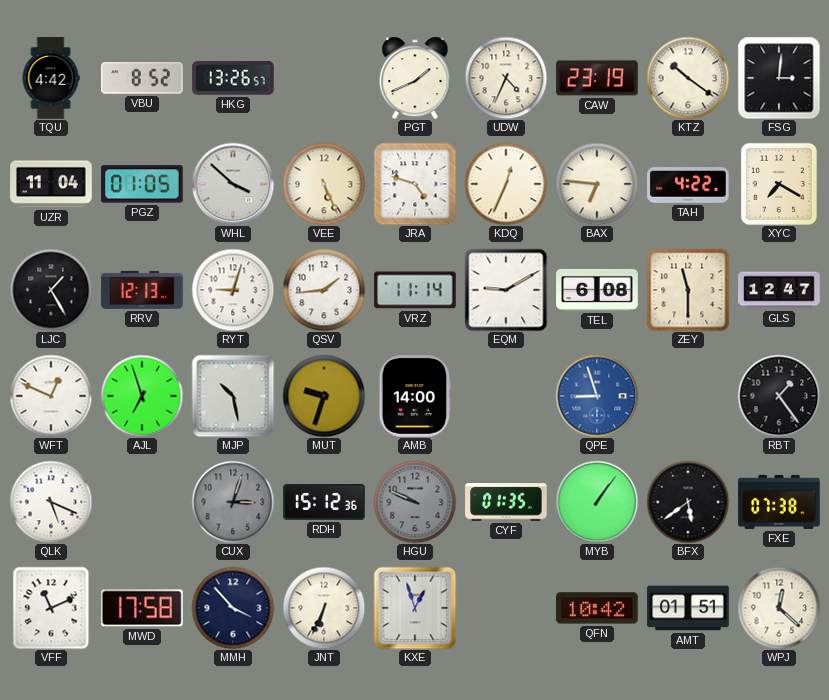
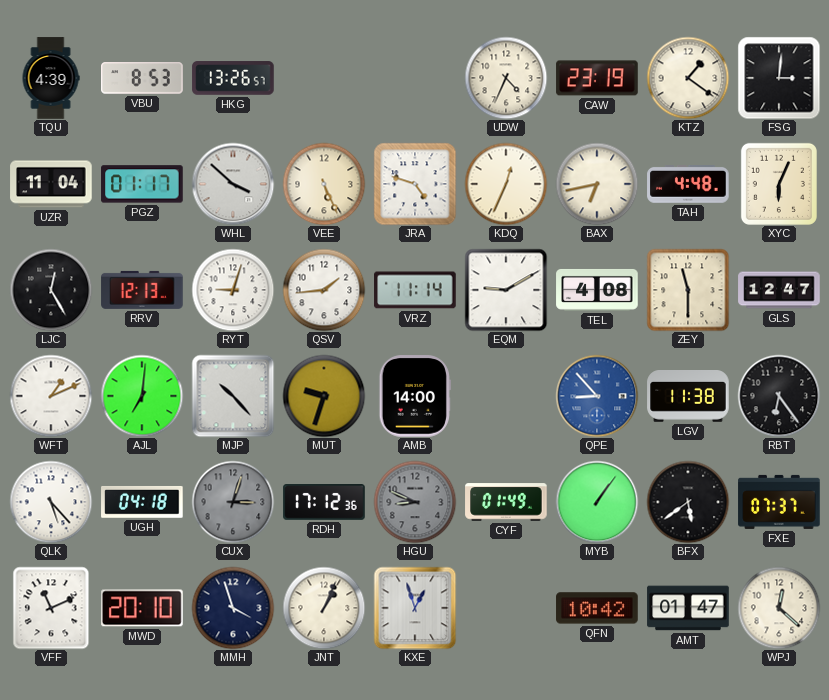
TQU: 4:42 -> 4:39
VBU: 8:52 -> 8:53
PGT: 1:41 -> none
KTZ: 10:21 -> 1:21
PGZ: 01:05 -> 01:17
BAX: 6:46 -> 6:43
TAH: 4:22 -> 4:48
XYC: 7:20 -> 6:04
LJC: 1:25 -> 12:25
TEL: 6:08 -> 4:08
WFT: 12:49 -> 1:11
AJL: 6:57 -> 7:01
MJP: 10:28 -> 10:23
QPE: 8:57 -> 8:53
LGV: none -> 11:38
RBT: 1:24 -> 6:24
QLK: 5:19 -> 5:23
UGH: none -> 04:18
RDH: 15:12 -> 17:12
HGU: 9:49 -> 8:49
CYF: 01:35 -> 01:49
FXE: 07:38 -> 07:37
MWD: 17:58 -> 20:10
MMH: 3:53 -> 3:57
JNT: 6:34 -> 1:04
AMT: 01:51 -> 01:47
